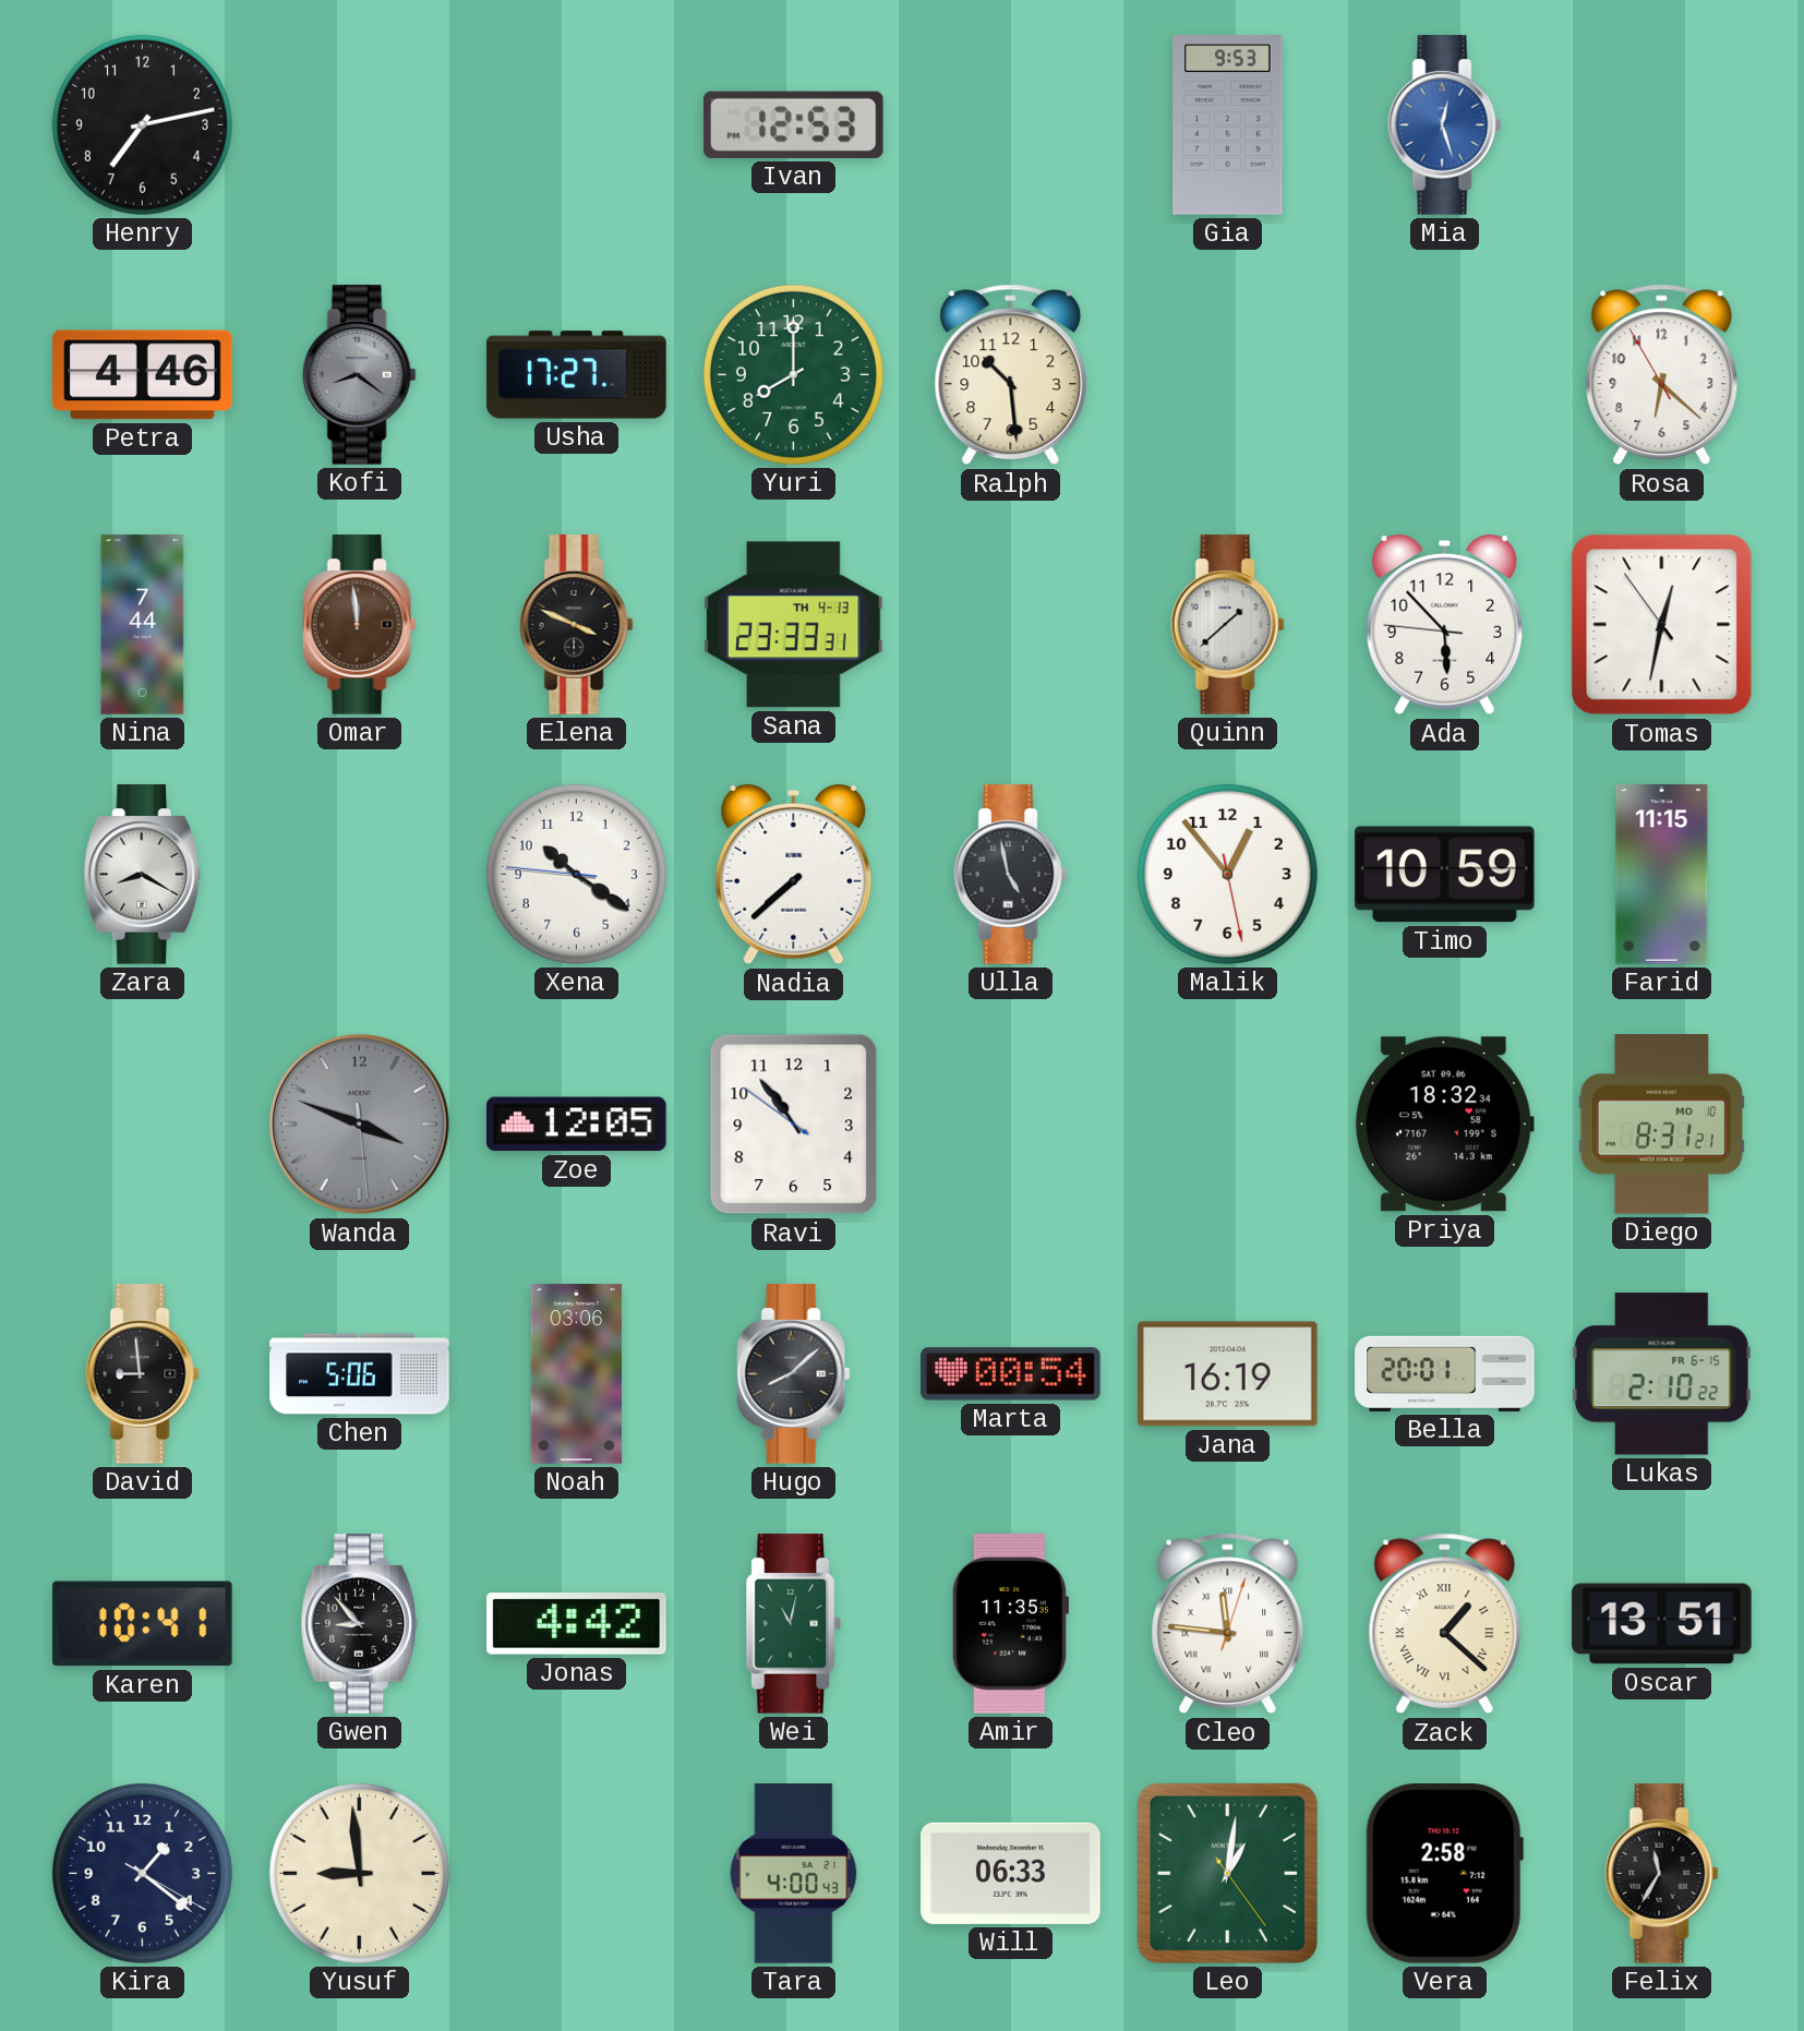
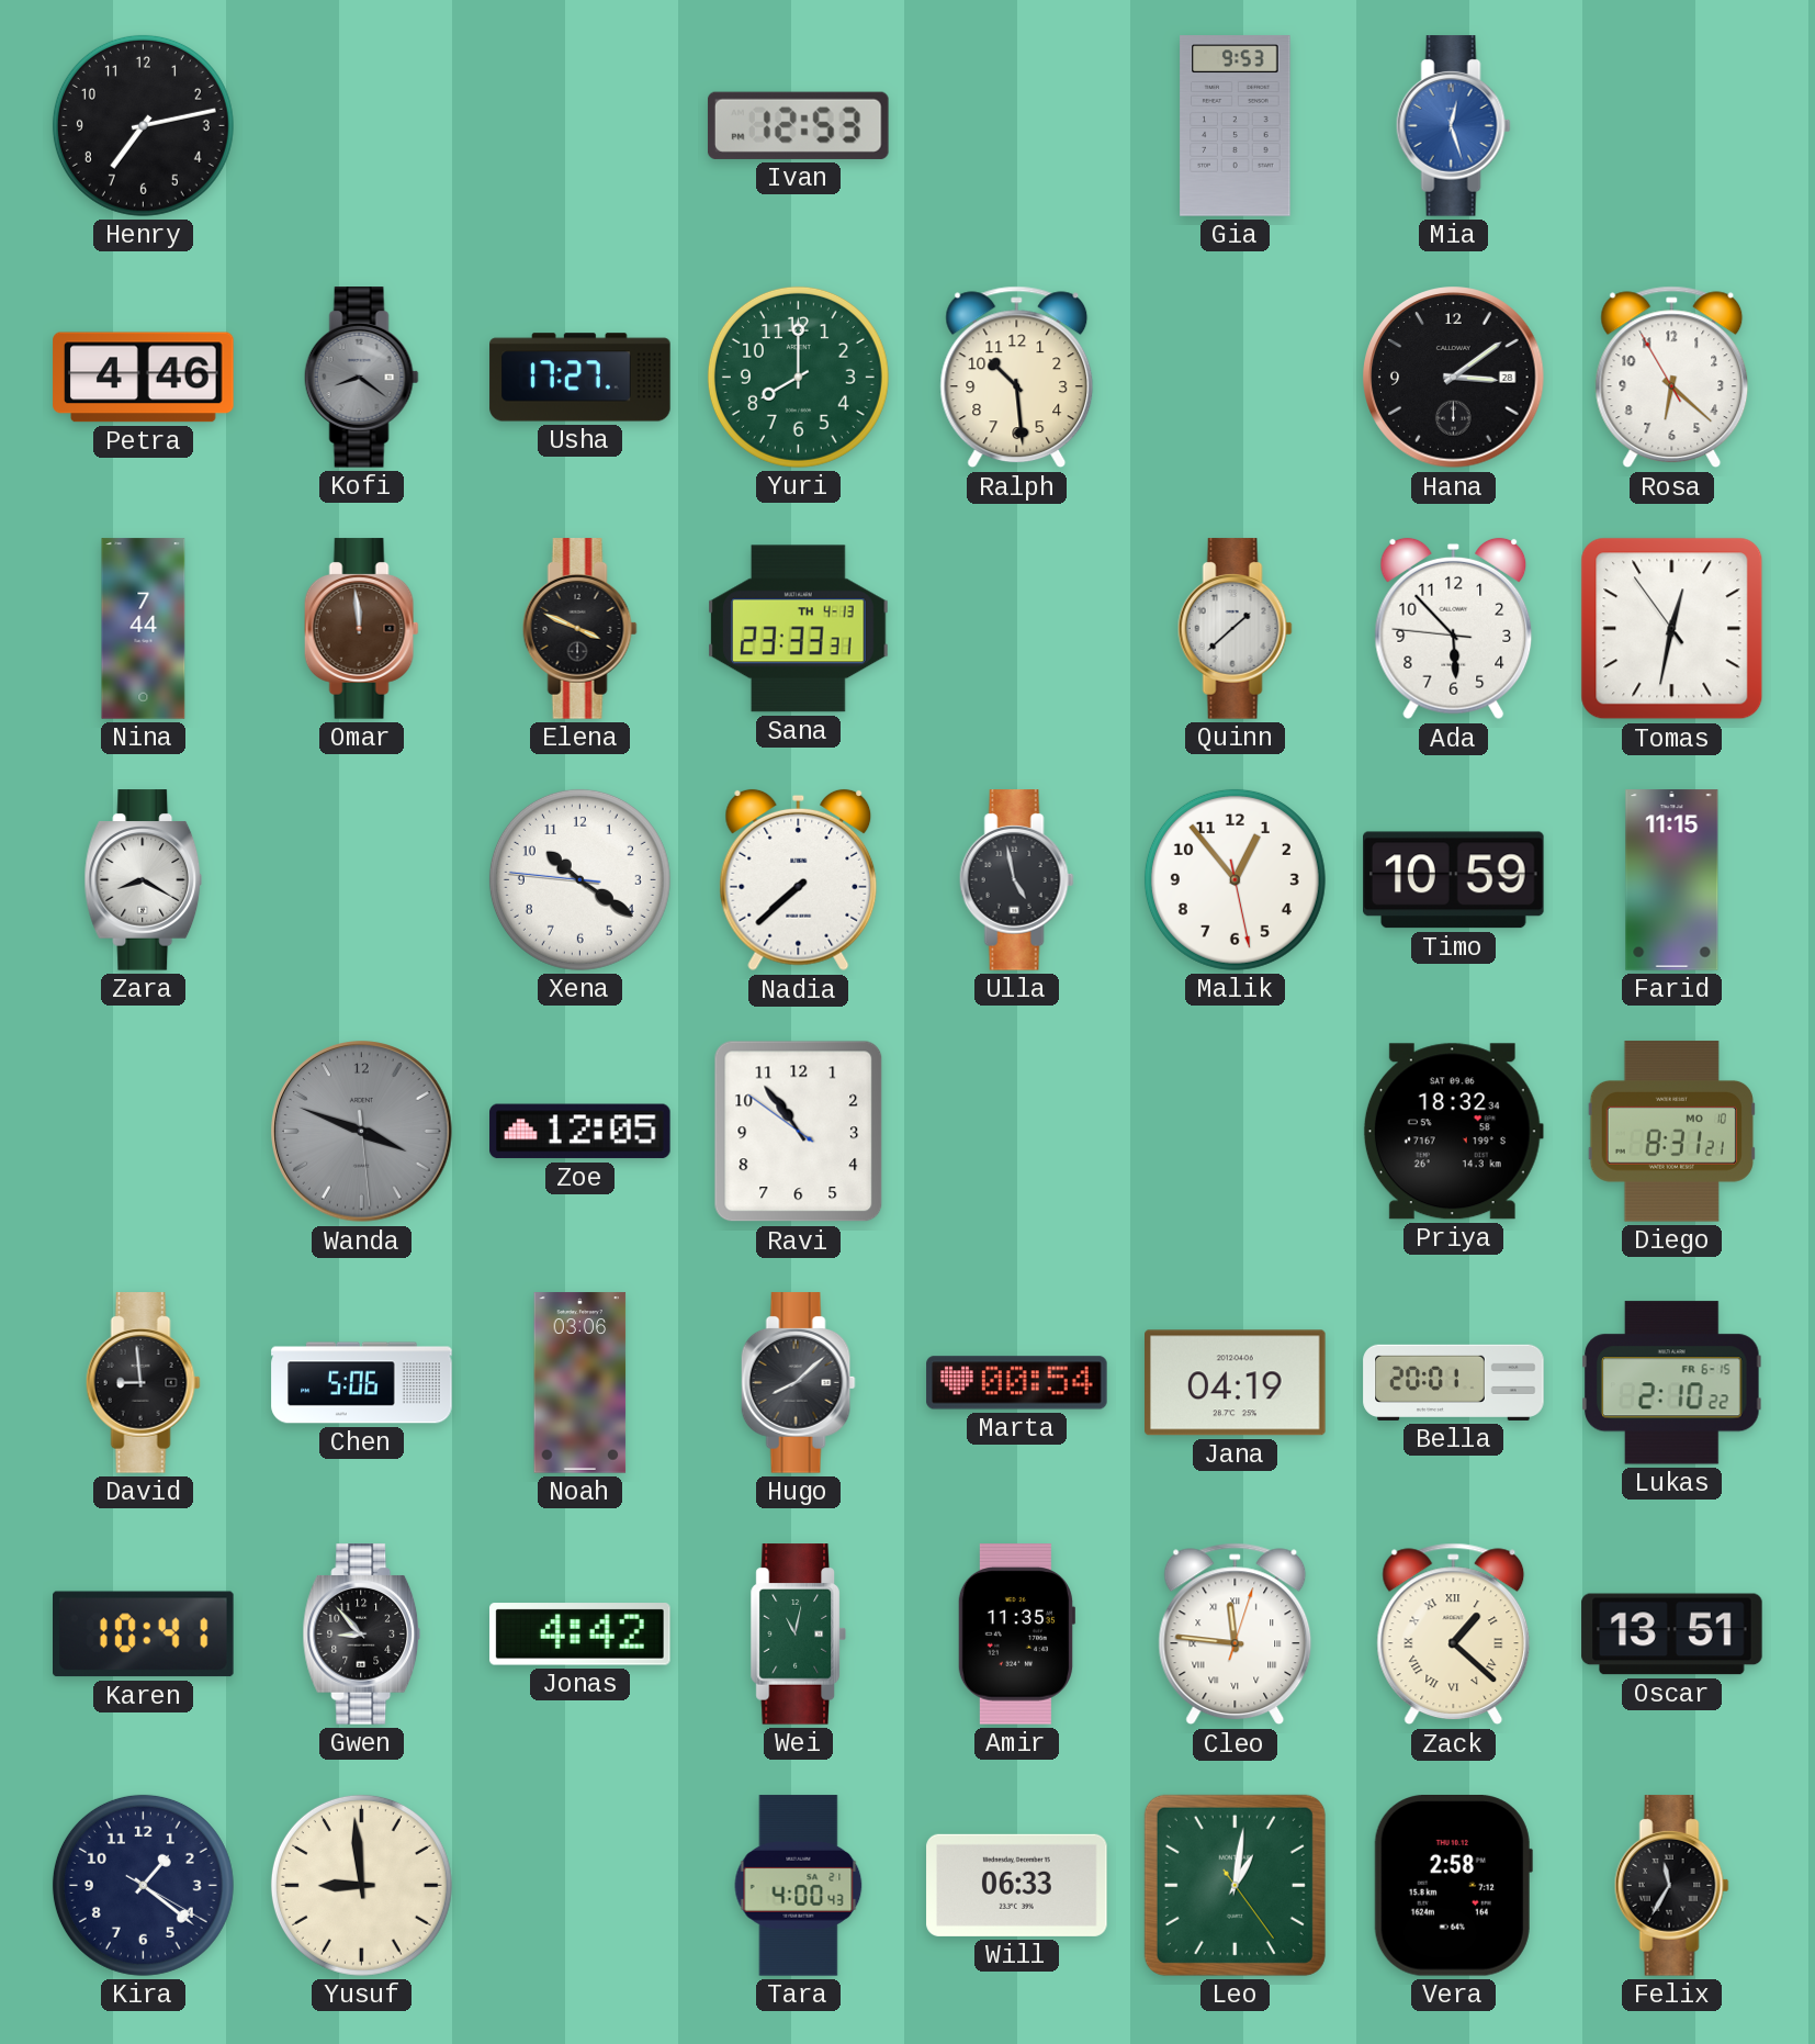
Hana: none -> 3:09
Jana: 16:19 -> 04:19
